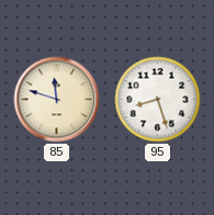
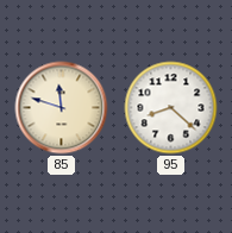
95: 8:27 -> 8:22
